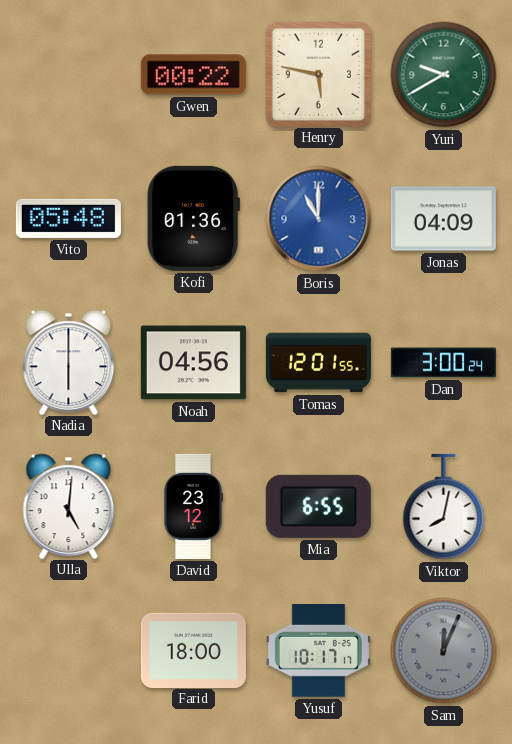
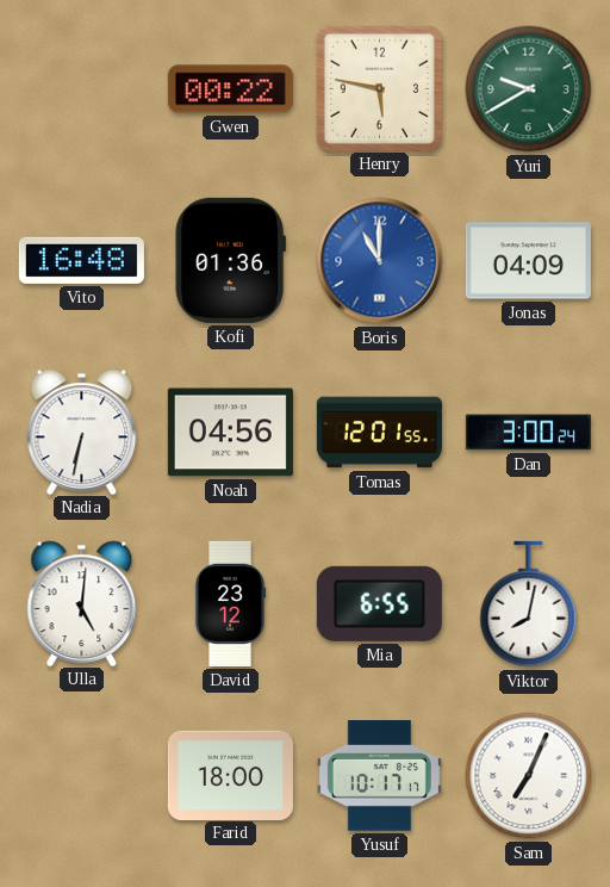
Vito: 05:48 -> 16:48
Nadia: 6:00 -> 6:32
Sam: 12:04 -> 7:04
Sam dial: grey -> white
